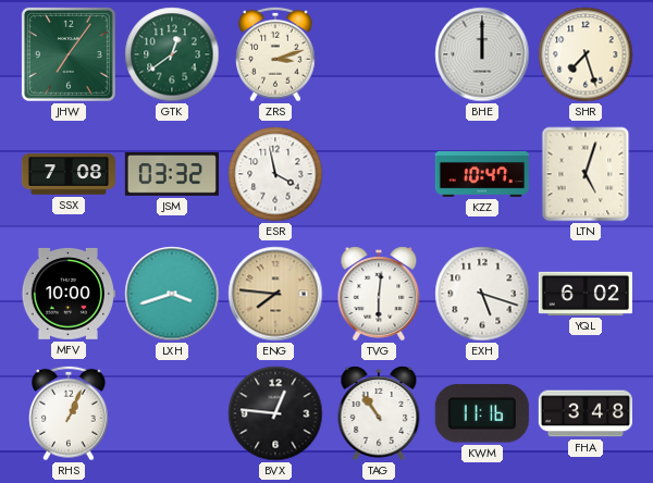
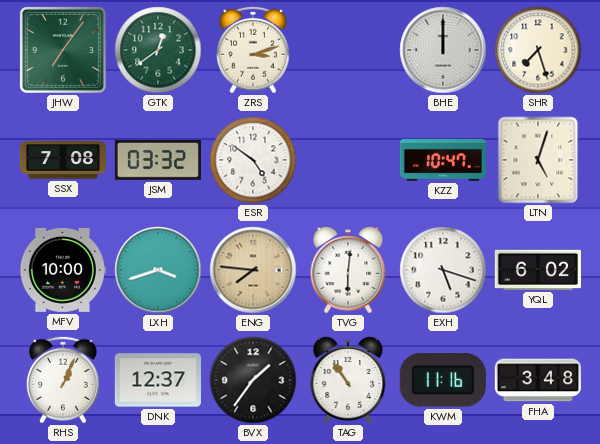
ESR: 3:58 -> 4:51
DNK: none -> 12:37
BVX: 12:46 -> 1:36
